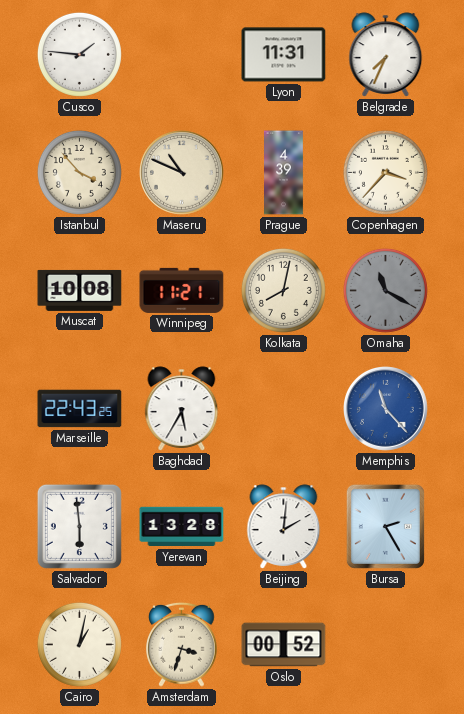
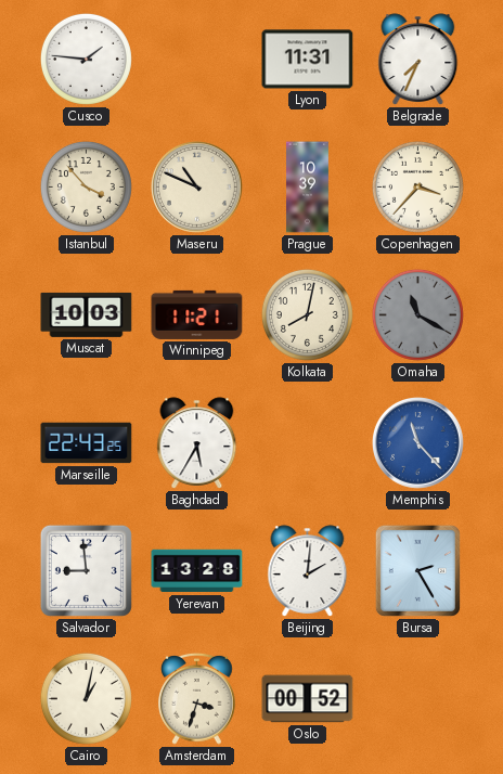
Prague: 4:39 -> 10:39
Muscat: 10:08 -> 10:03
Salvador: 5:59 -> 8:59
